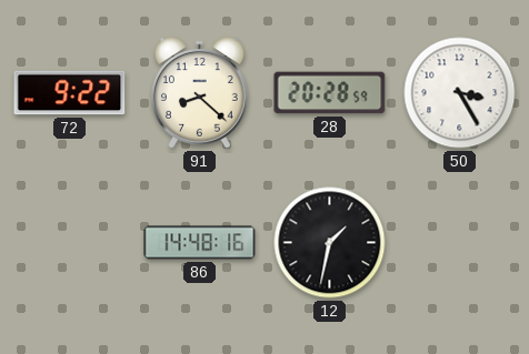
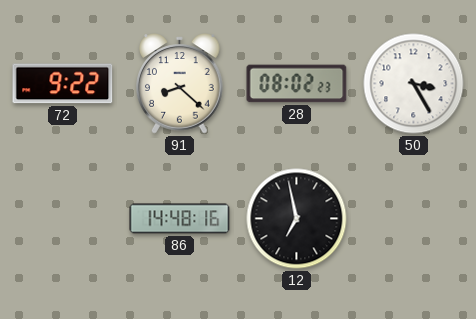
28: 20:28 -> 08:02
12: 1:32 -> 6:58
